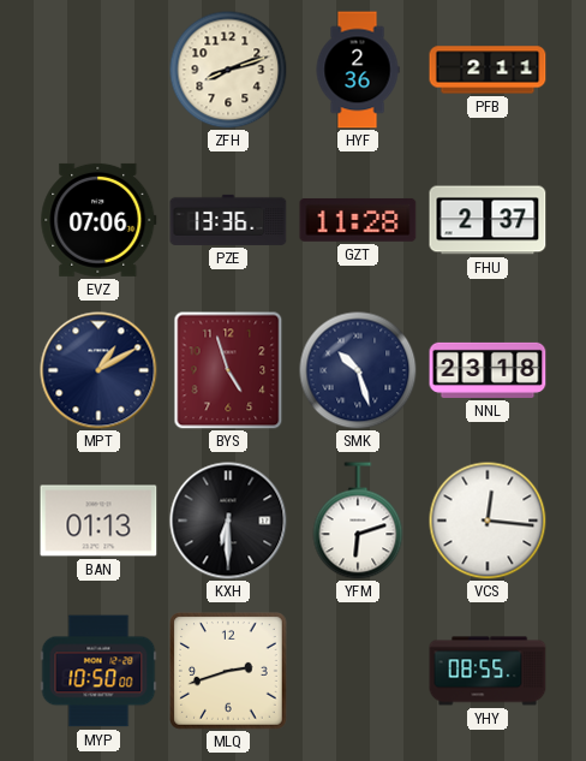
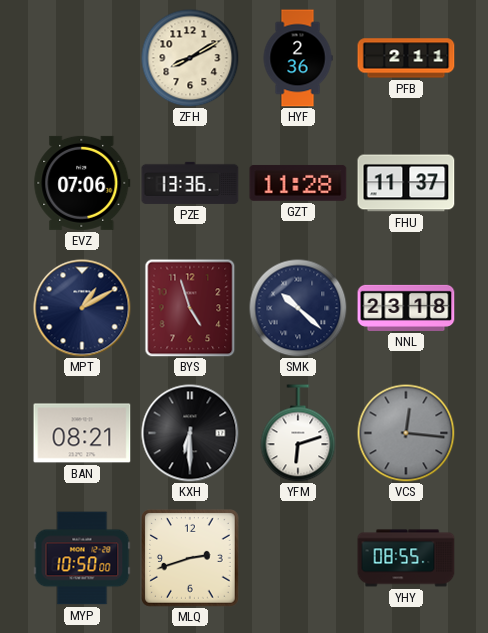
ZFH: 8:12 -> 8:10
FHU: 2:37 -> 11:37
SMK: 10:27 -> 10:22
BAN: 01:13 -> 08:21
VCS dial: white -> grey
